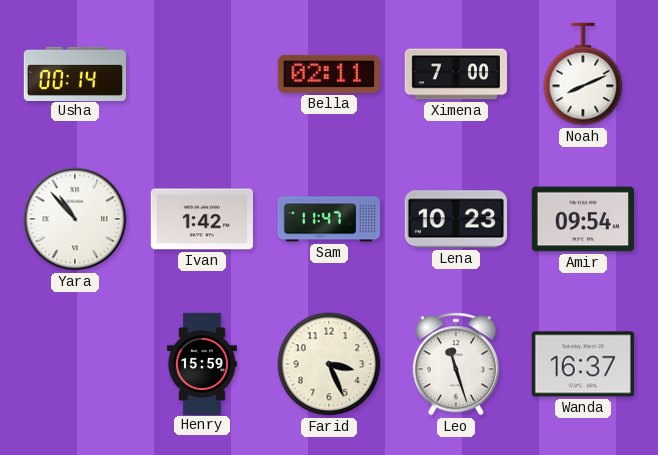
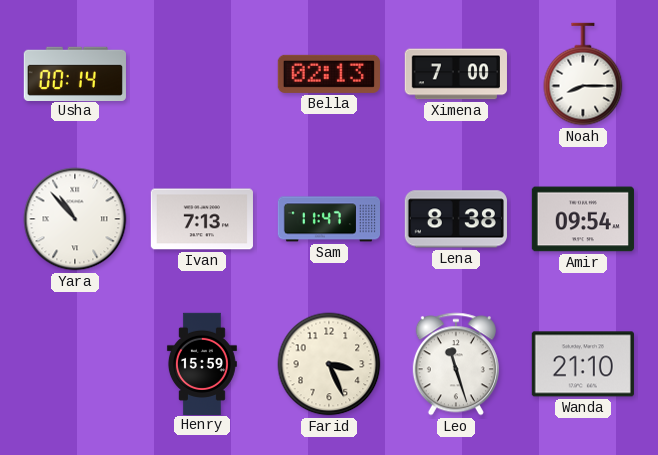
Bella: 02:11 -> 02:13
Noah: 8:11 -> 8:15
Ivan: 1:42 -> 7:13
Lena: 10:23 -> 8:38
Wanda: 16:37 -> 21:10
